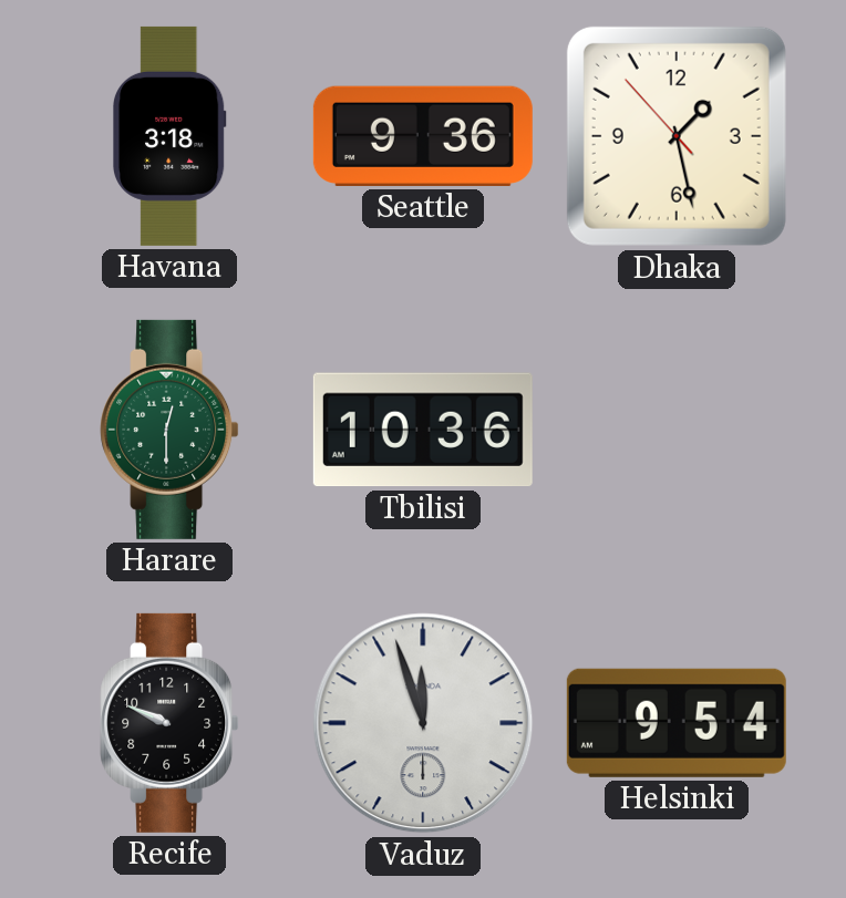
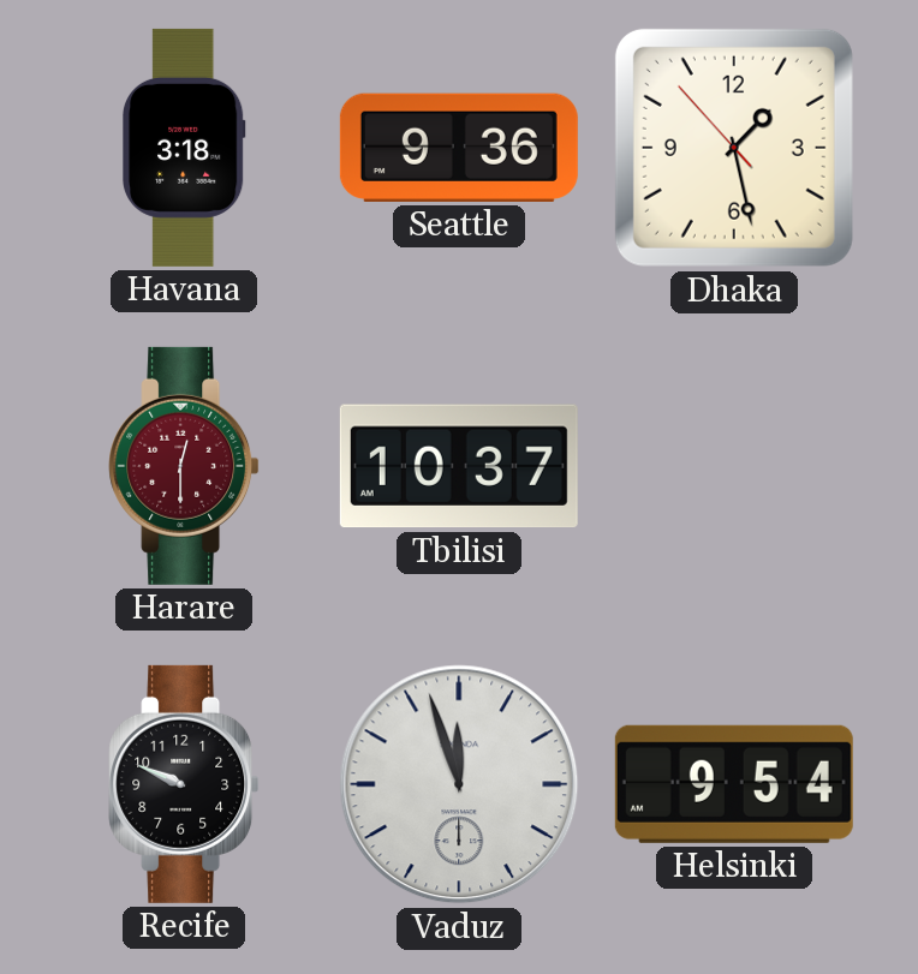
Harare dial: green -> burgundy
Tbilisi: 10:36 -> 10:37
